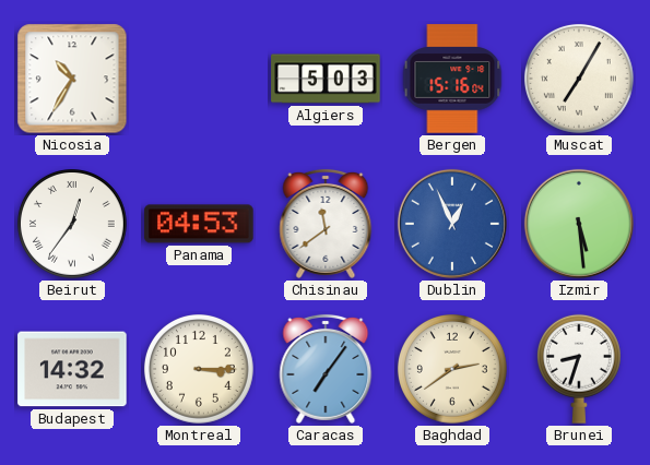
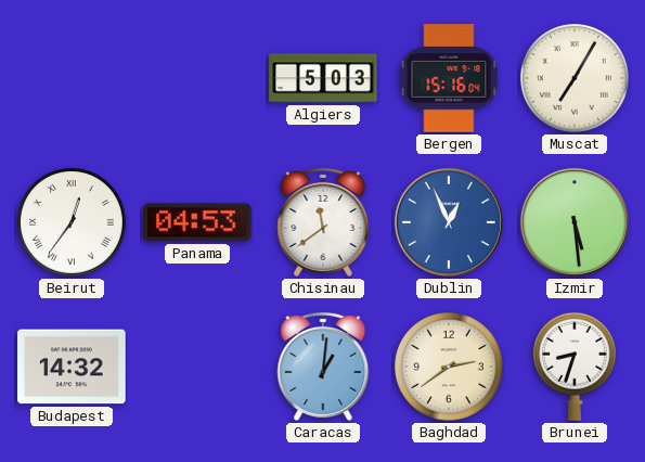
Nicosia: 10:35 -> none
Montreal: 3:15 -> none
Caracas: 7:06 -> 1:01
